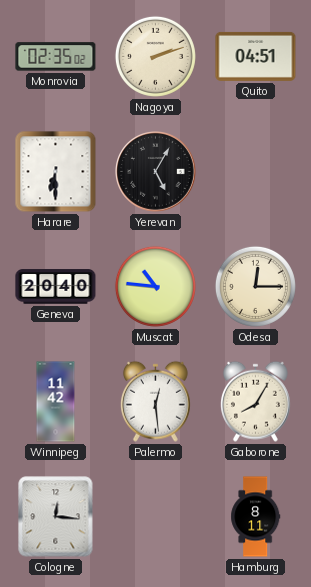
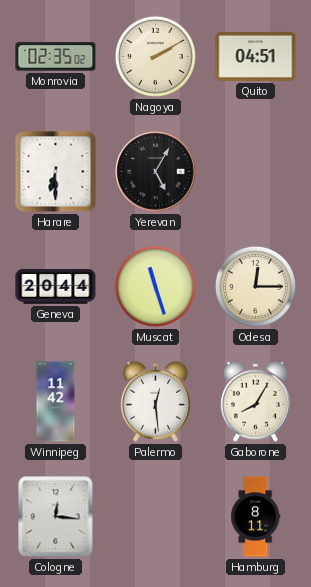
Nagoya: 2:12 -> 2:10
Geneva: 20:40 -> 20:44
Muscat: 10:46 -> 11:27
